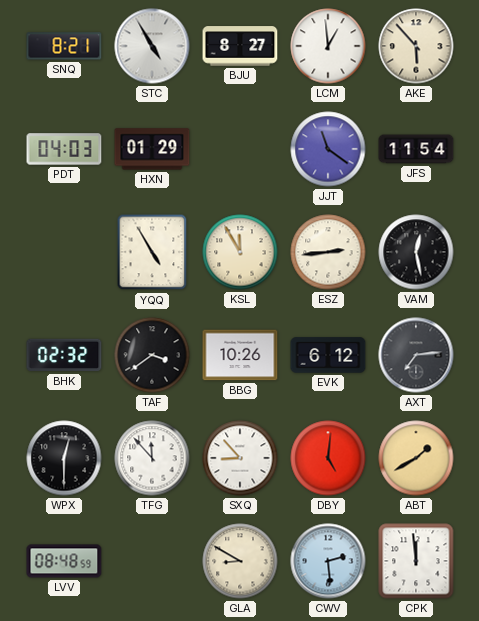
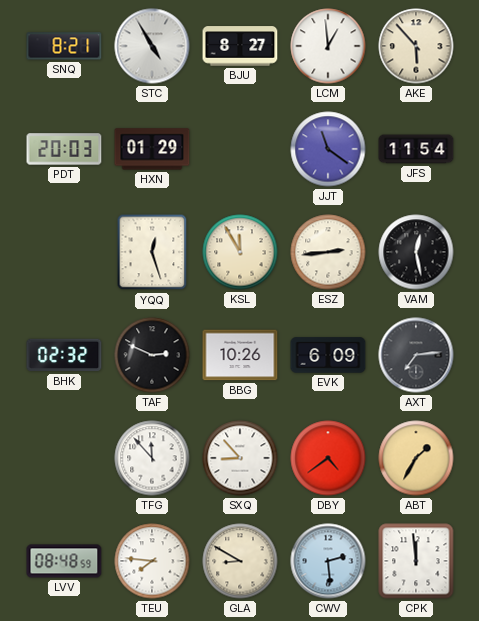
PDT: 04:03 -> 20:03
YQQ: 4:55 -> 12:27
TAF: 3:39 -> 2:49
EVK: 6:12 -> 6:09
WPX: 12:30 -> none
DBY: 5:01 -> 4:39
ABT: 1:40 -> 1:35
TEU: none -> 7:46
